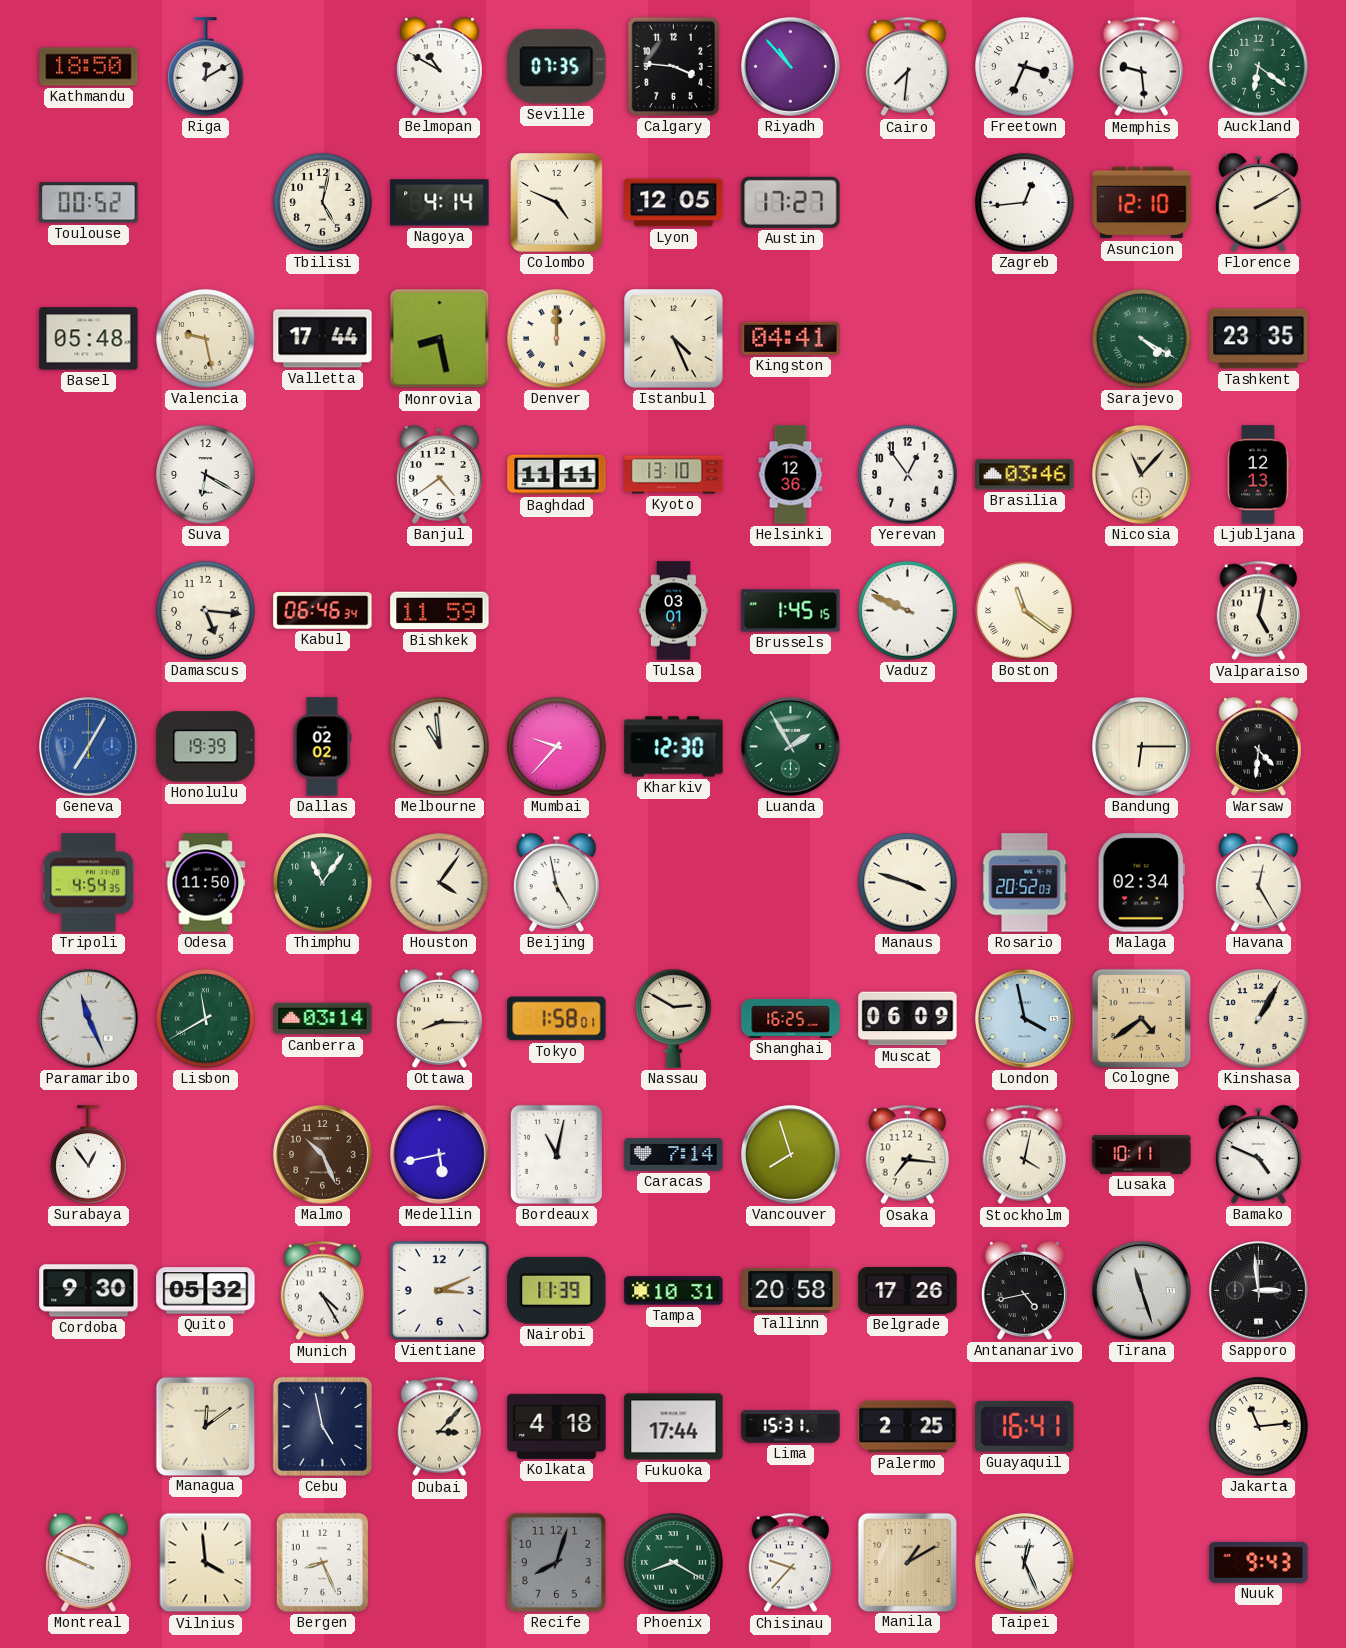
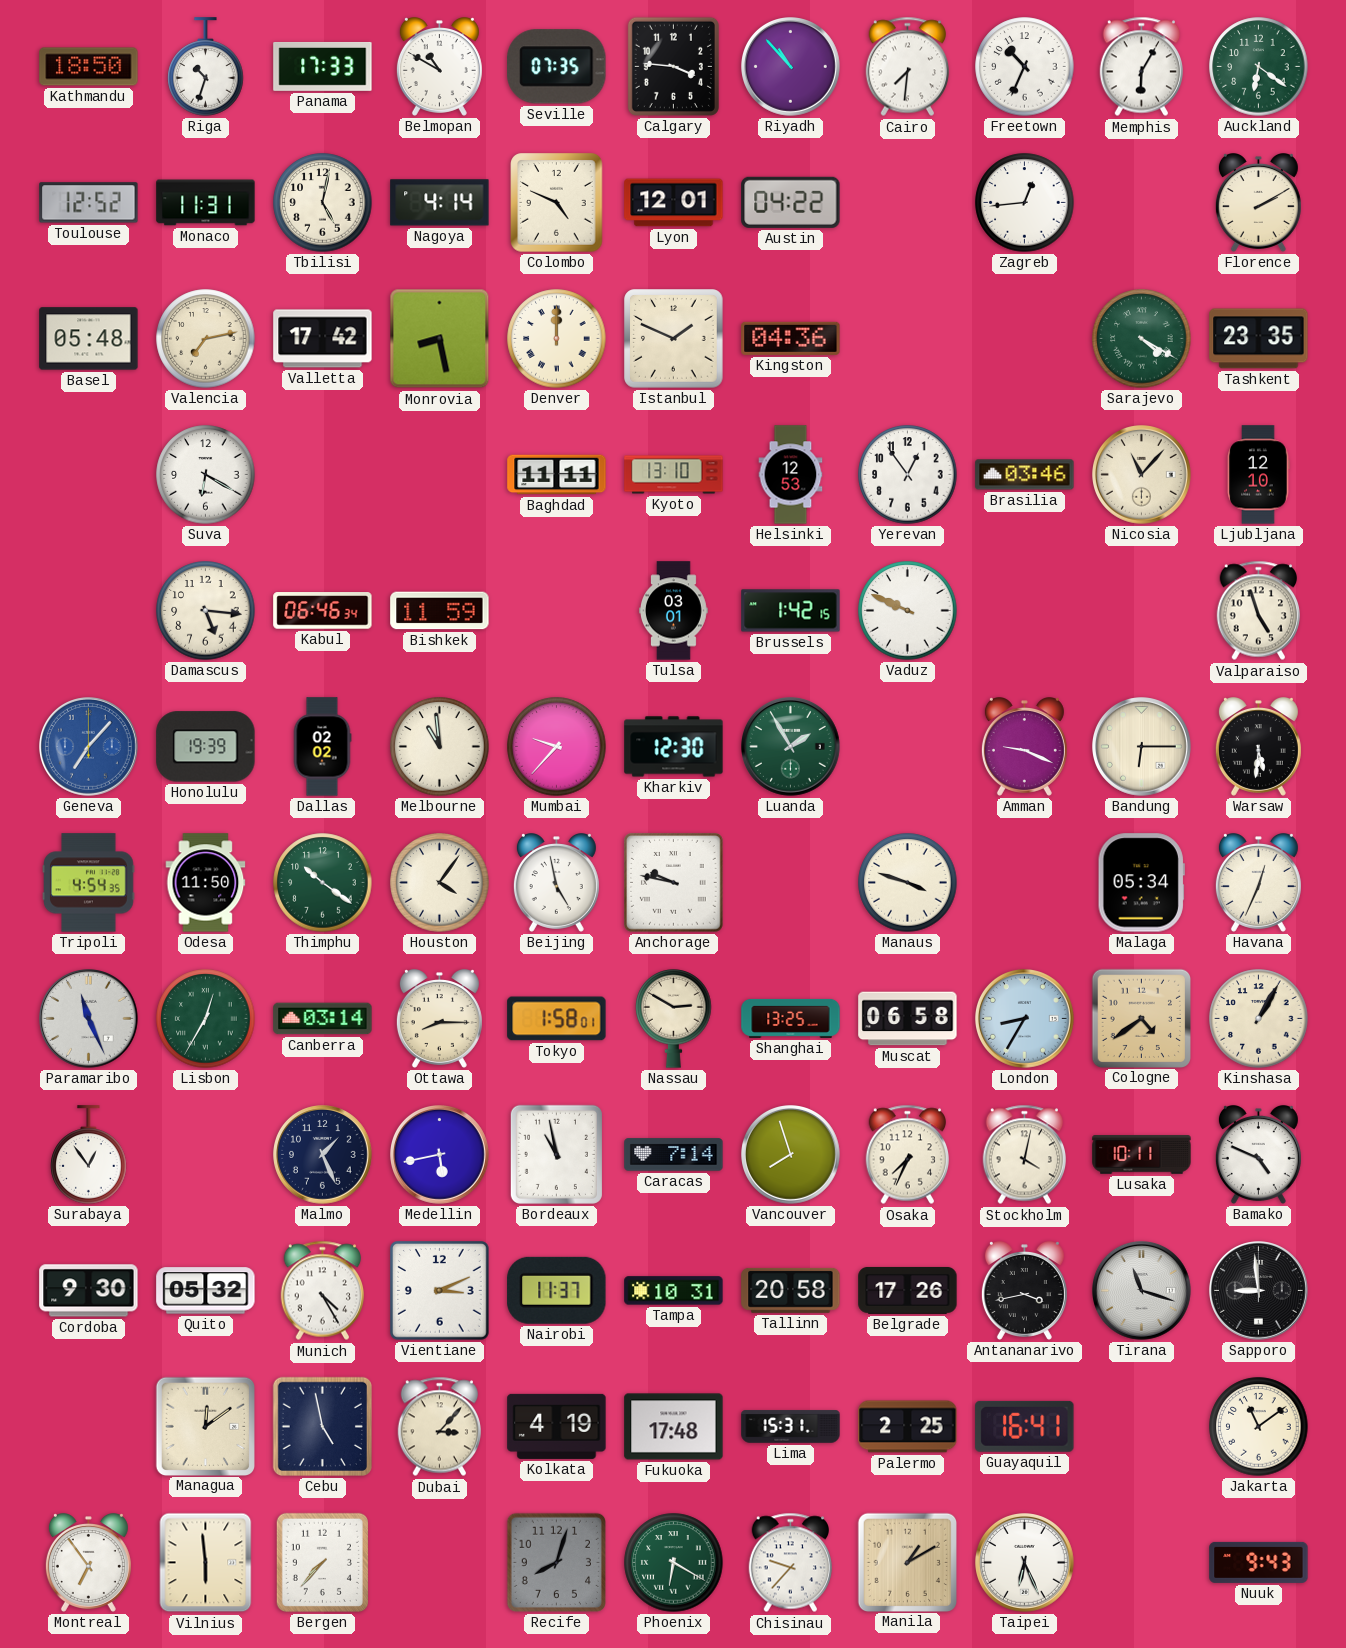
Riga: 12:10 -> 10:33
Panama: none -> 17:33
Freetown: 3:34 -> 10:34
Memphis: 9:29 -> 6:05
Toulouse: 00:52 -> 12:52
Monaco: none -> 11:31
Lyon: 12:05 -> 12:01
Austin: 17:27 -> 04:22
Asuncion: 12:10 -> none
Valencia: 9:28 -> 7:13
Valletta: 17:44 -> 17:42
Istanbul: 4:26 -> 1:49
Kingston: 04:41 -> 04:36
Banjul: 4:39 -> none
Helsinki: 12:36 -> 12:53
Ljubljana: 12:13 -> 12:10
Brussels: 1:45 -> 1:42
Boston: 11:21 -> none
Valparaiso: 5:02 -> 4:57
Geneva: 7:05 -> 7:07
Amman: none -> 9:19
Warsaw: 4:31 -> 5:31
Thimphu: 11:06 -> 10:21
Anchorage: none -> 9:47
Rosario: 20:52 -> none
Malaga: 02:34 -> 05:34
Havana: 12:25 -> 12:34
Lisbon: 11:40 -> 12:35
Shanghai: 16:25 -> 13:25
Muscat: 06:09 -> 06:58
London: 3:58 -> 8:35
Malmo: 10:26 -> 1:26
Malmo dial: brown -> navy
Bordeaux: 11:02 -> 10:58
Osaka: 7:16 -> 7:34
Nairobi: 11:39 -> 11:37
Antananarivo: 4:43 -> 3:43
Tirana: 11:27 -> 11:18
Sapporo: 2:59 -> 8:59
Kolkata: 4:18 -> 4:19
Fukuoka: 17:44 -> 17:48
Jakarta: 11:14 -> 11:09
Montreal: 9:49 -> 6:54
Vilnius: 3:59 -> 5:59
Bergen: 8:26 -> 7:37
Phoenix: 8:20 -> 6:20
Taipei: 12:26 -> 6:26
